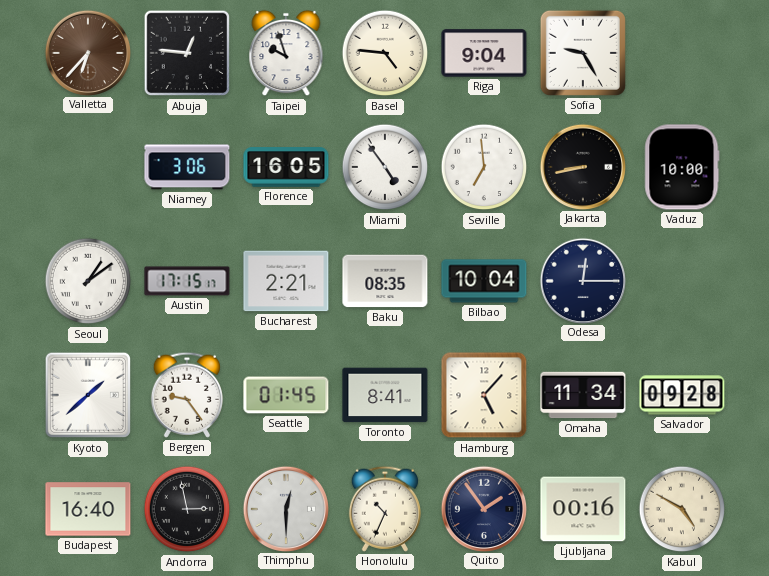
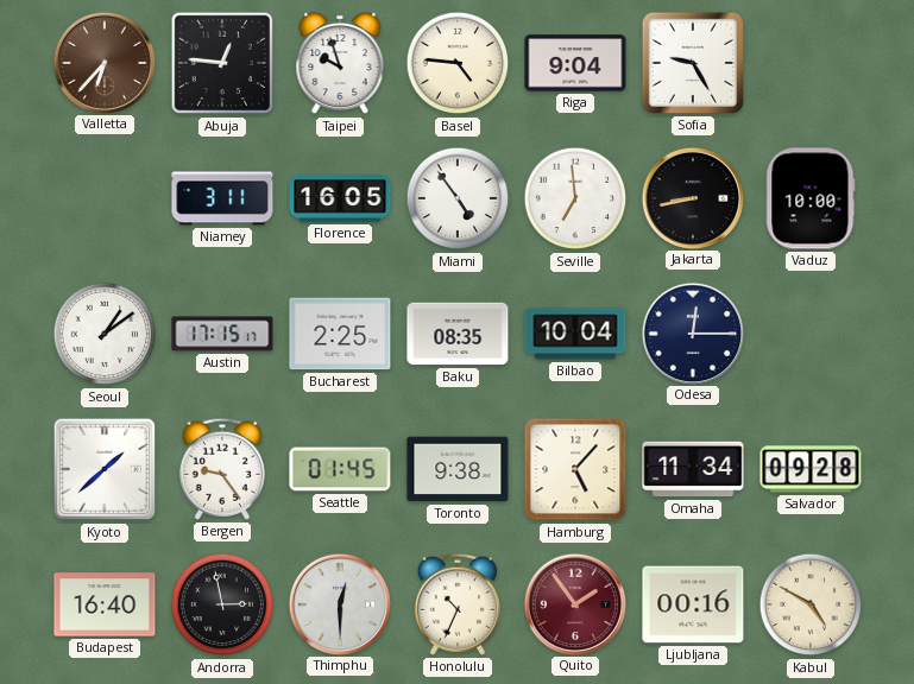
Niamey: 3:06 -> 3:11
Bucharest: 2:21 -> 2:25
Toronto: 8:41 -> 9:38
Quito dial: navy -> burgundy
